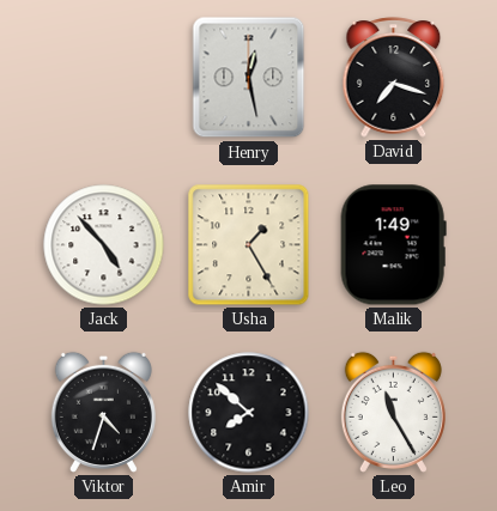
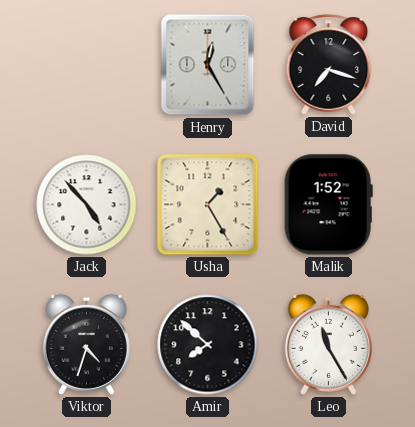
Henry: 12:28 -> 12:25
Malik: 1:49 -> 1:52
